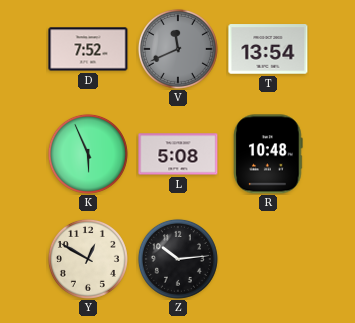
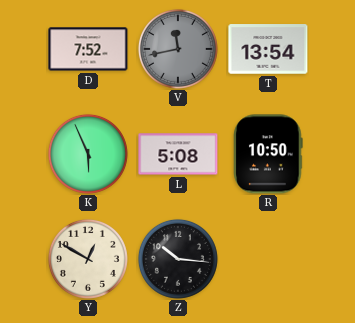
V: 11:41 -> 11:43
R: 10:48 -> 10:50
Z: 10:14 -> 10:16
